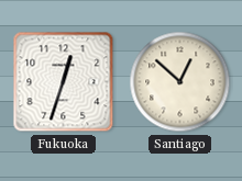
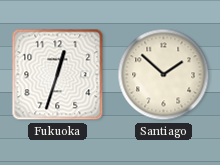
Santiago: 12:52 -> 1:52
